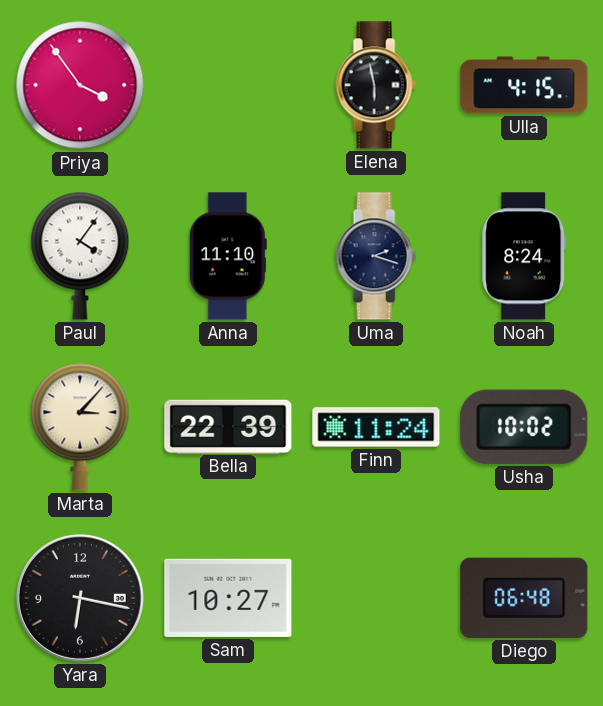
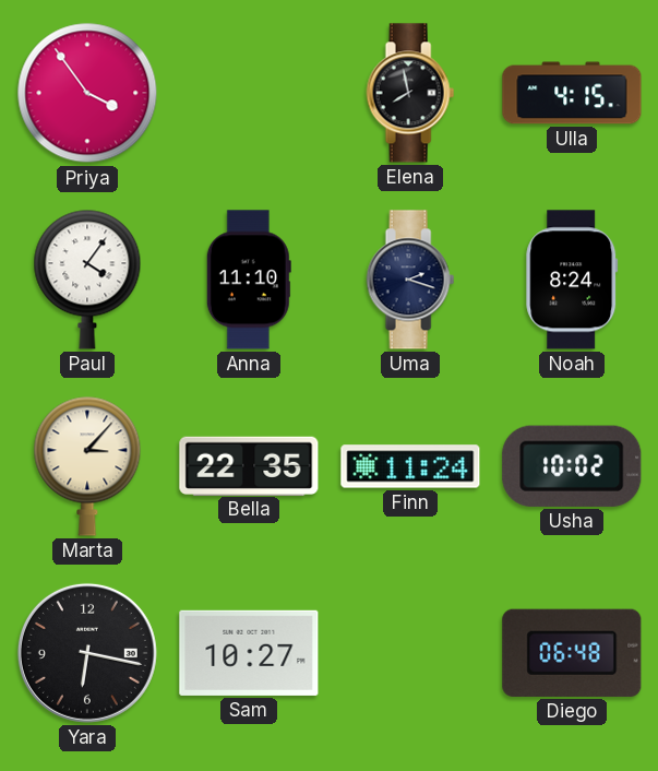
Elena: 5:58 -> 7:58
Bella: 22:39 -> 22:35
